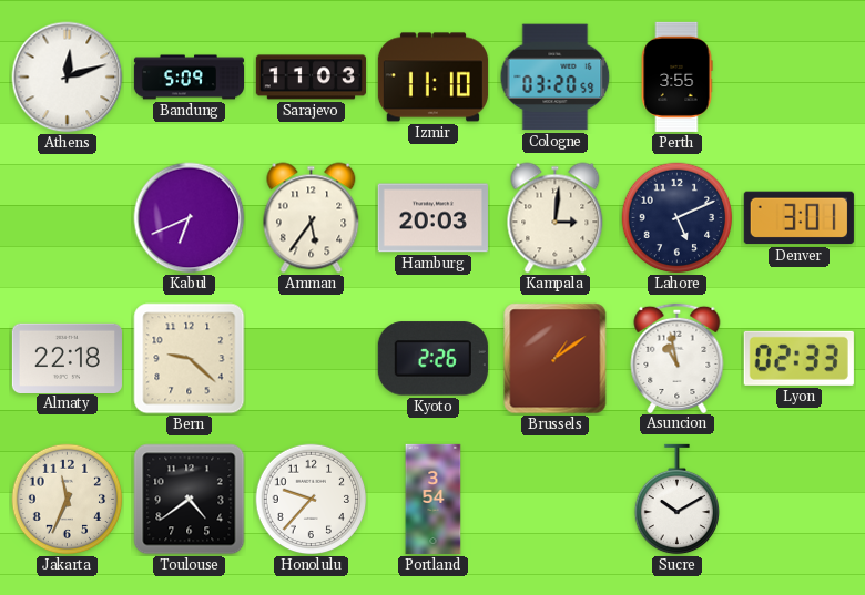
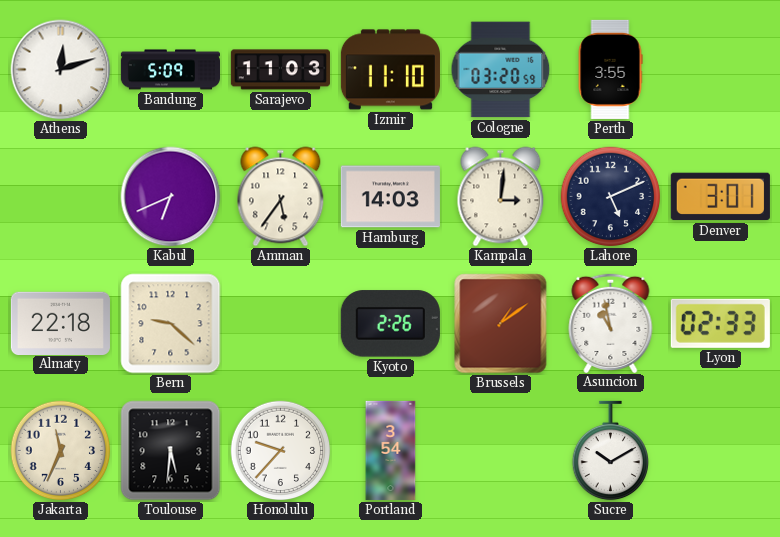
Hamburg: 20:03 -> 14:03
Toulouse: 4:39 -> 5:31
